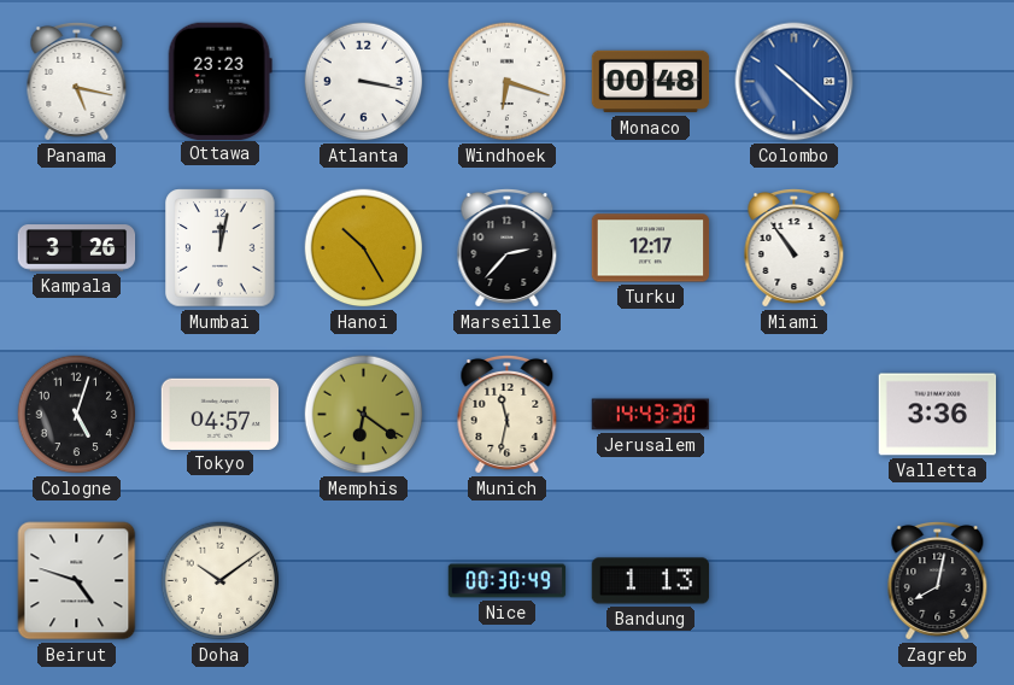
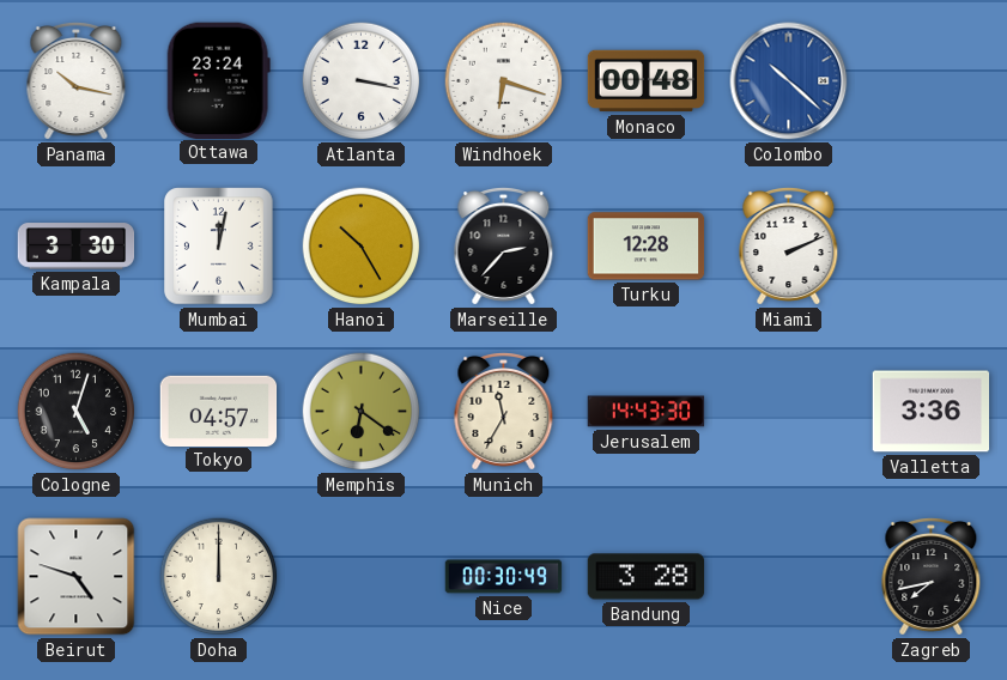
Panama: 5:17 -> 10:17
Ottawa: 23:23 -> 23:24
Kampala: 3:26 -> 3:30
Turku: 12:17 -> 12:28
Miami: 10:54 -> 2:11
Munich: 11:32 -> 11:35
Doha: 10:09 -> 12:00
Bandung: 1:13 -> 3:28
Zagreb: 8:02 -> 7:43
